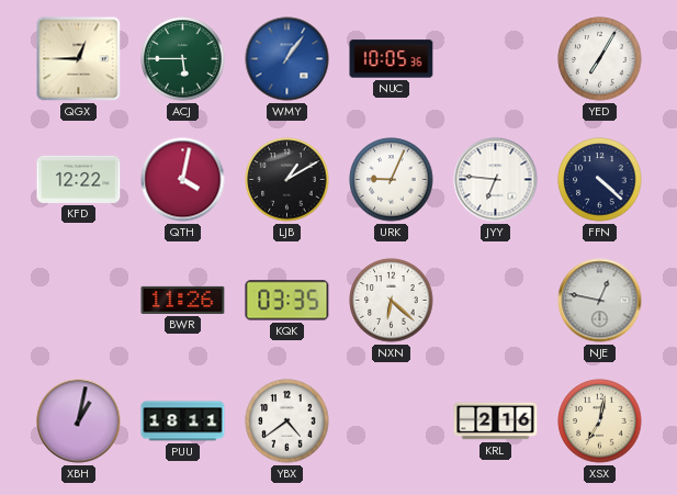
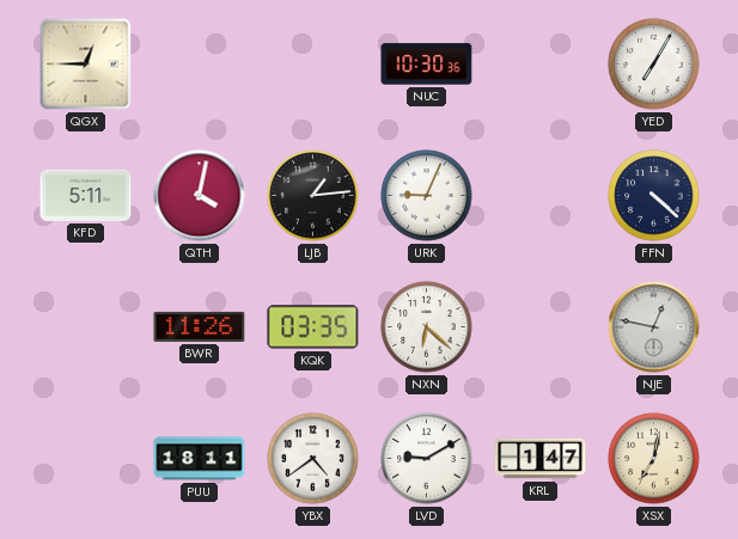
ACJ: 5:45 -> none
WMY: 1:06 -> none
NUC: 10:05 -> 10:30
KFD: 12:22 -> 5:11
LJB: 1:10 -> 1:14
JYY: 6:46 -> none
XBH: 1:02 -> none
LVD: none -> 9:10
KRL: 2:16 -> 1:47
